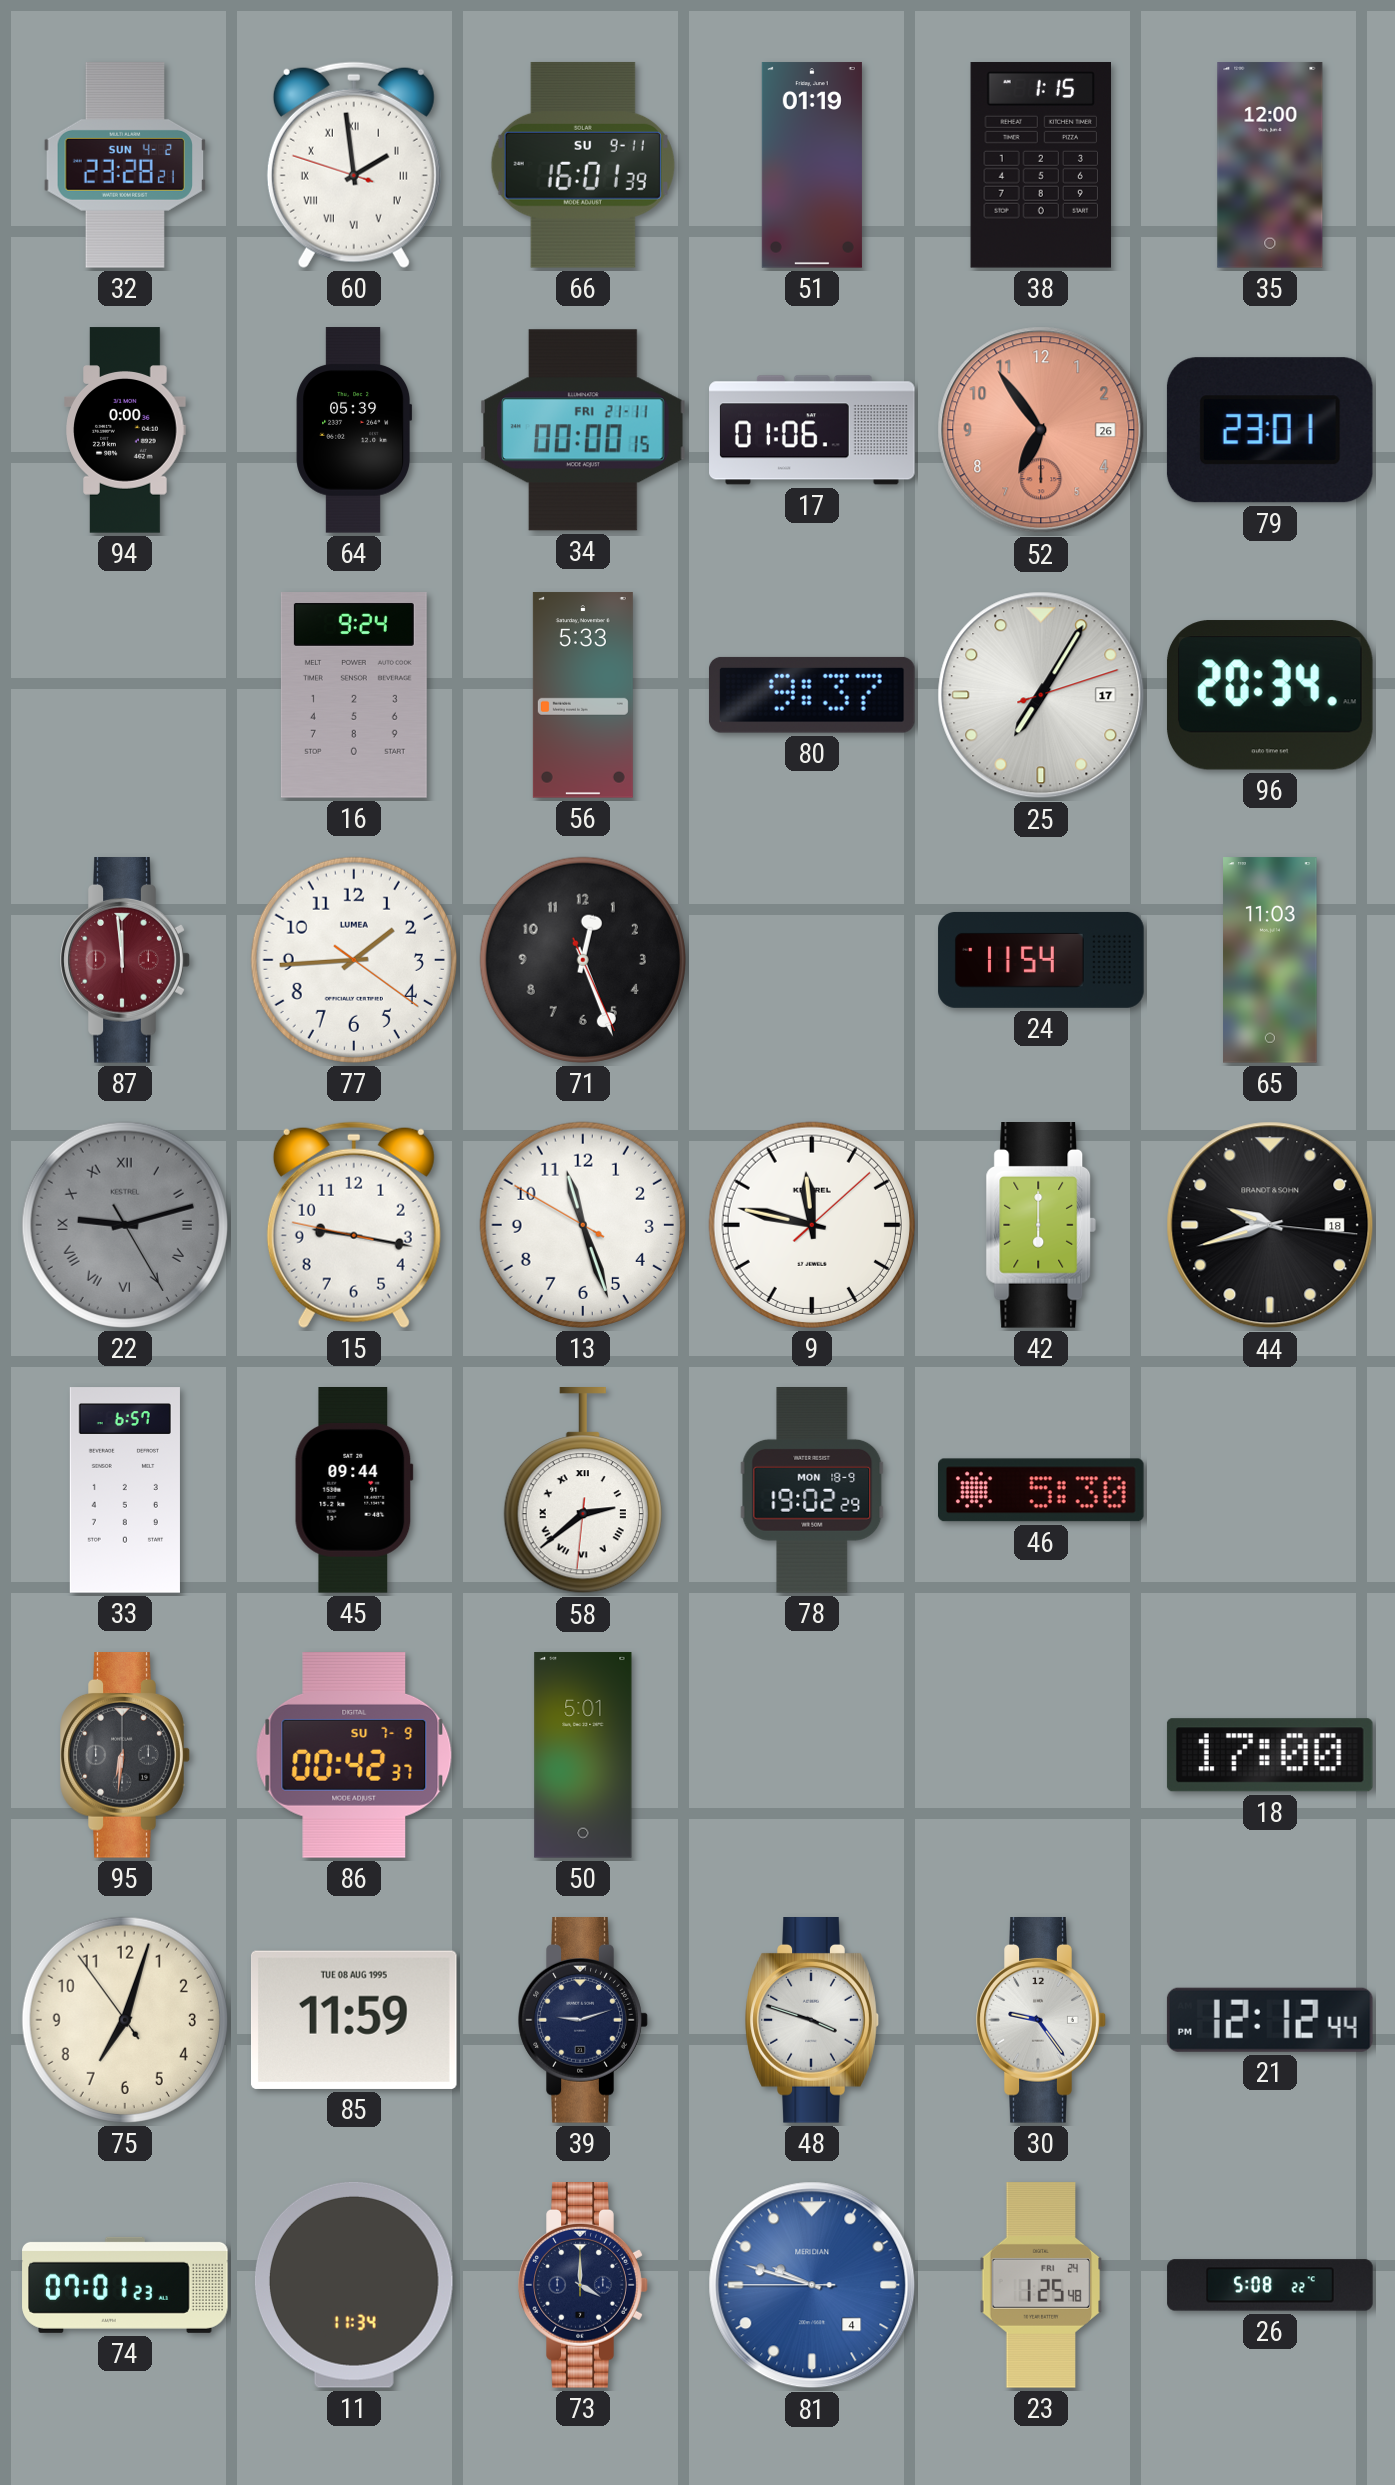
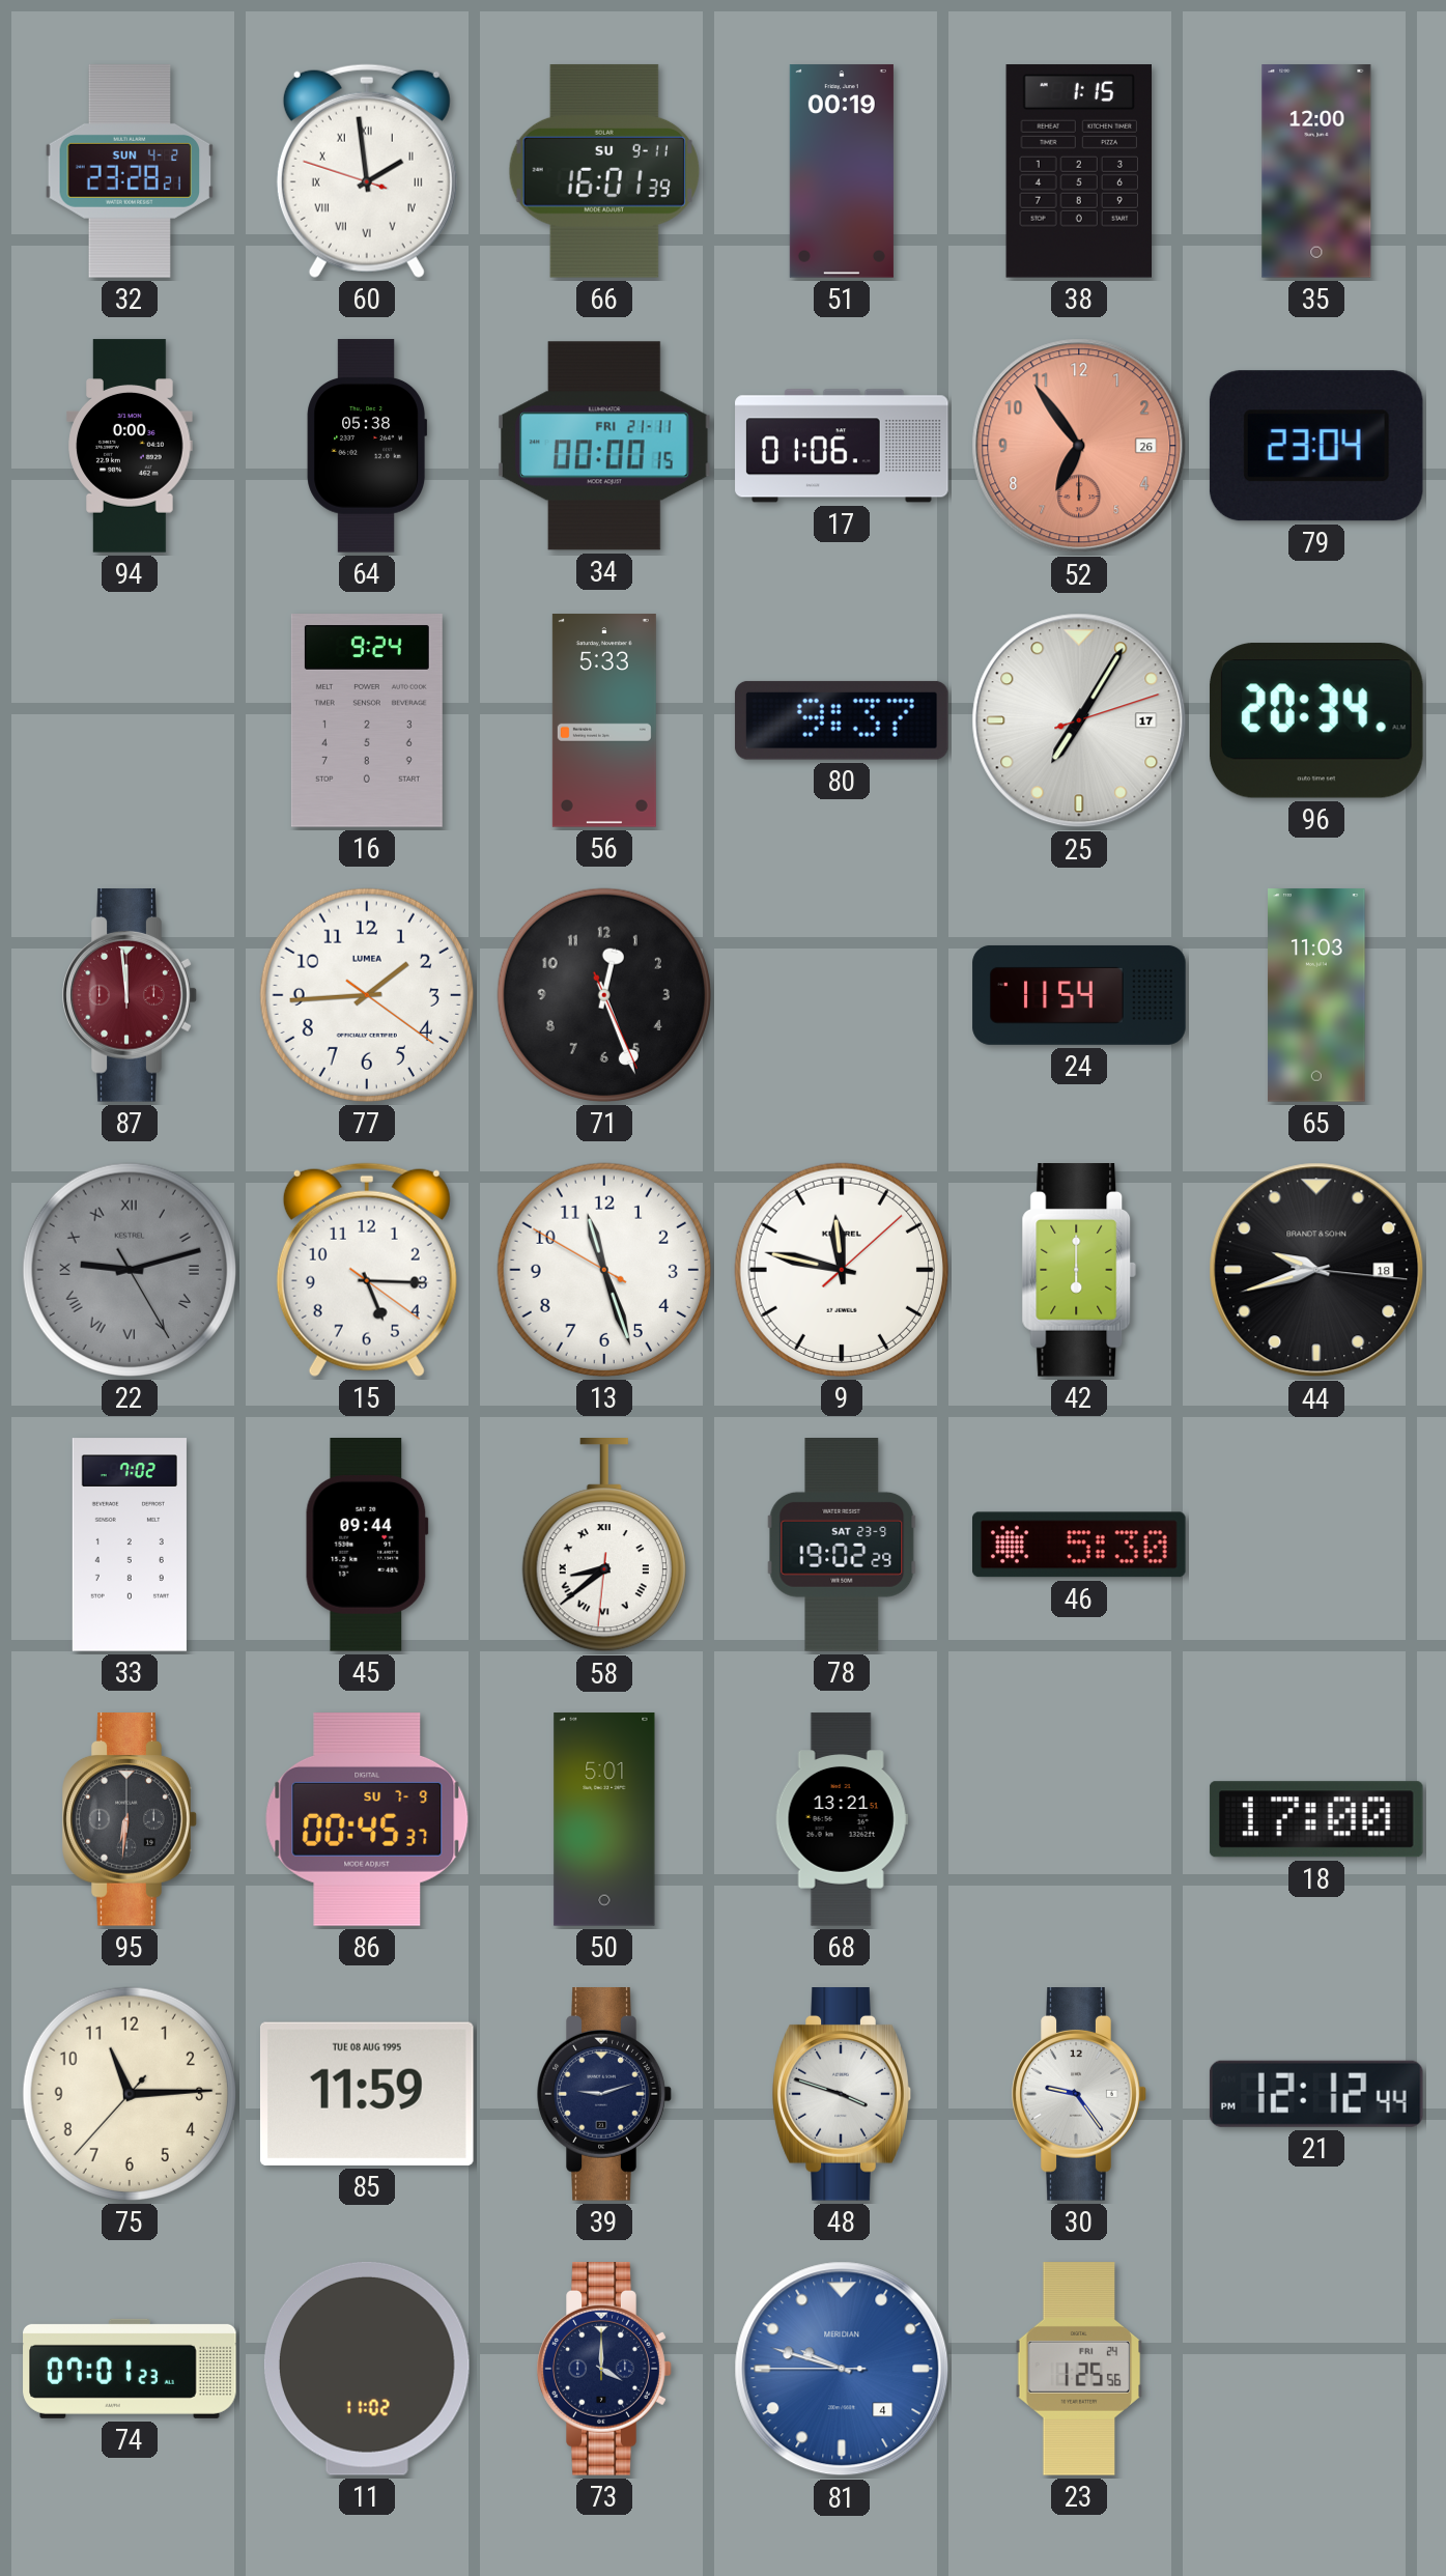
51: 01:19 -> 00:19
64: 05:39 -> 05:38
79: 23:01 -> 23:04
15: 9:16 -> 5:15
33: 6:57 -> 7:02
58: 2:38 -> 8:38
78 date: MON 18-9 -> SAT 23-9
86: 00:42 -> 00:45
68: none -> 13:21
75: 7:02 -> 11:14
11: 11:34 -> 11:02
23: 1:25:48 -> 1:25:56
26: 5:08 -> none
